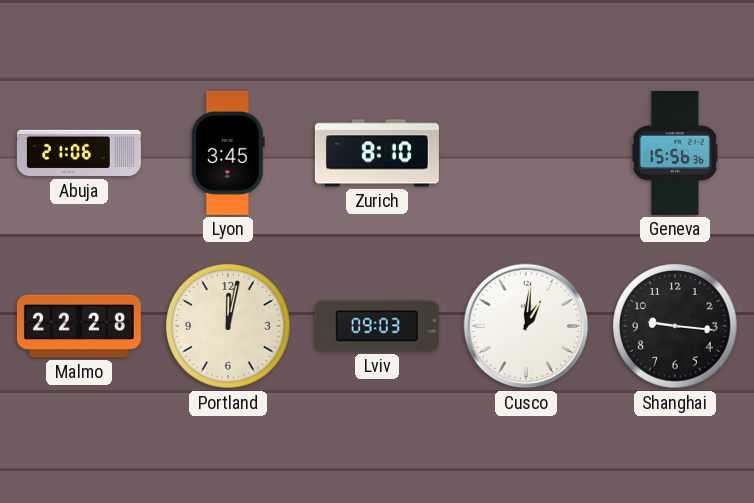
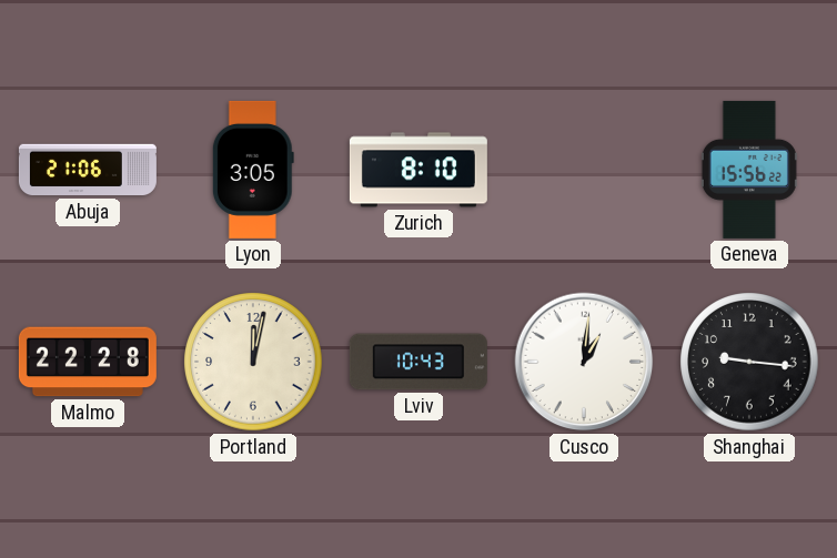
Lyon: 3:45 -> 3:05
Geneva: 15:56:36 -> 15:56:22
Lviv: 09:03 -> 10:43
